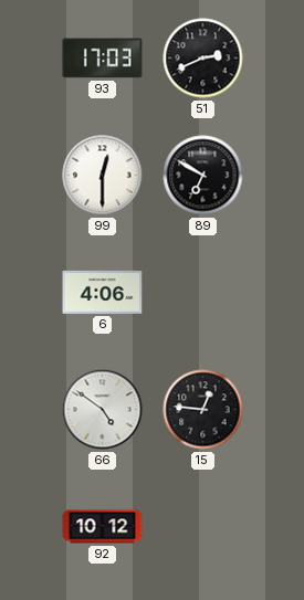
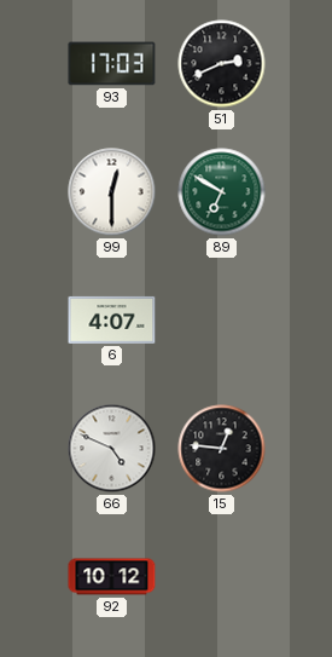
89 dial: black -> green
6: 4:06 -> 4:07
66: 4:51 -> 4:49
